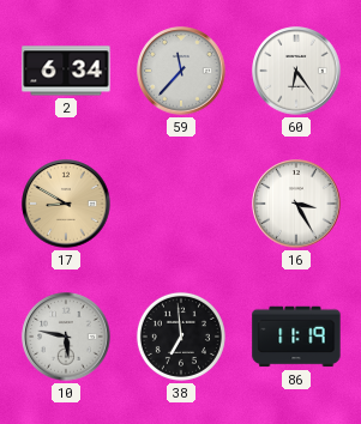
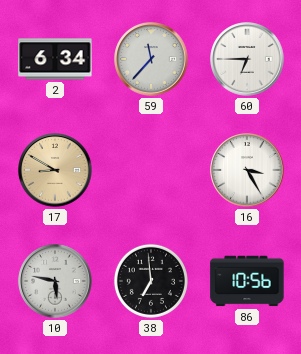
60: 6:24 -> 6:45
86: 11:19 -> 10:56
